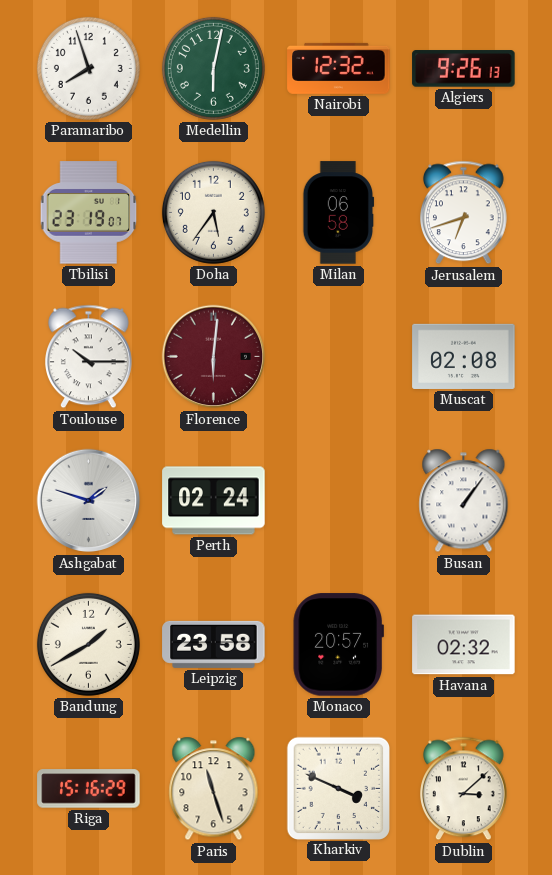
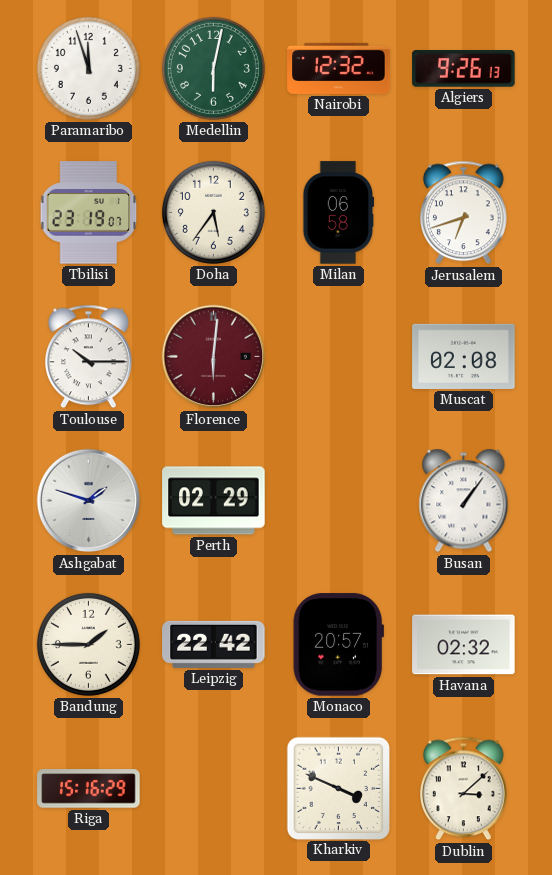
Paramaribo: 7:57 -> 11:57
Perth: 02:24 -> 02:29
Bandung: 1:40 -> 1:45
Leipzig: 23:58 -> 22:42
Paris: 11:27 -> none
